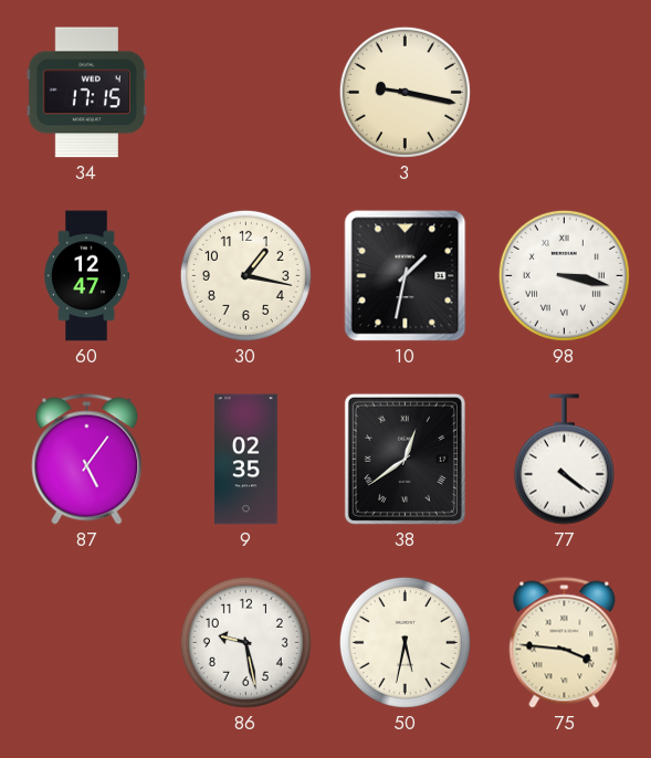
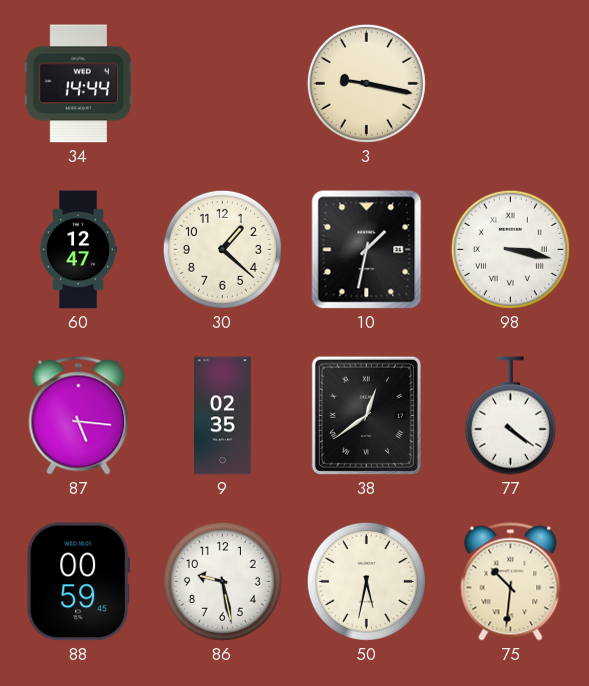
34: 17:15 -> 14:44
30: 1:17 -> 1:22
87: 5:06 -> 5:16
88: none -> 00:59
75: 3:46 -> 10:31
